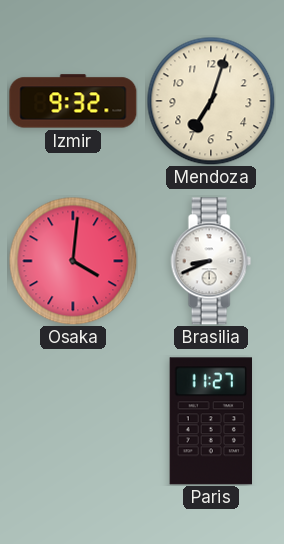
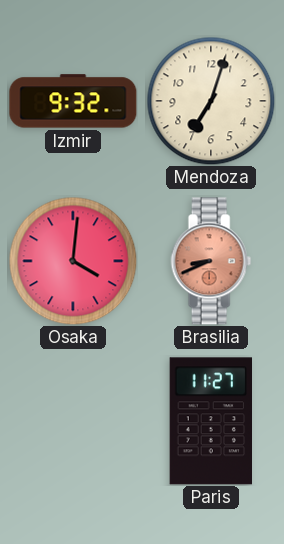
Brasilia dial: white -> salmon
